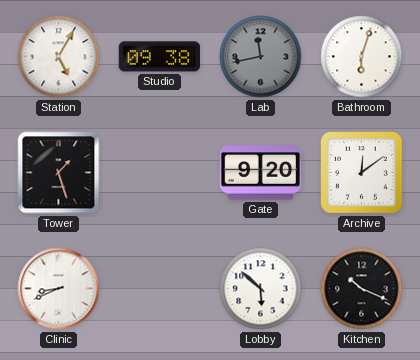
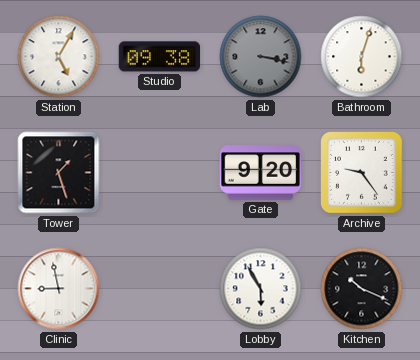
Lab: 11:43 -> 3:17
Archive: 12:09 -> 9:24
Clinic: 8:41 -> 8:58
Lobby: 5:52 -> 5:55
